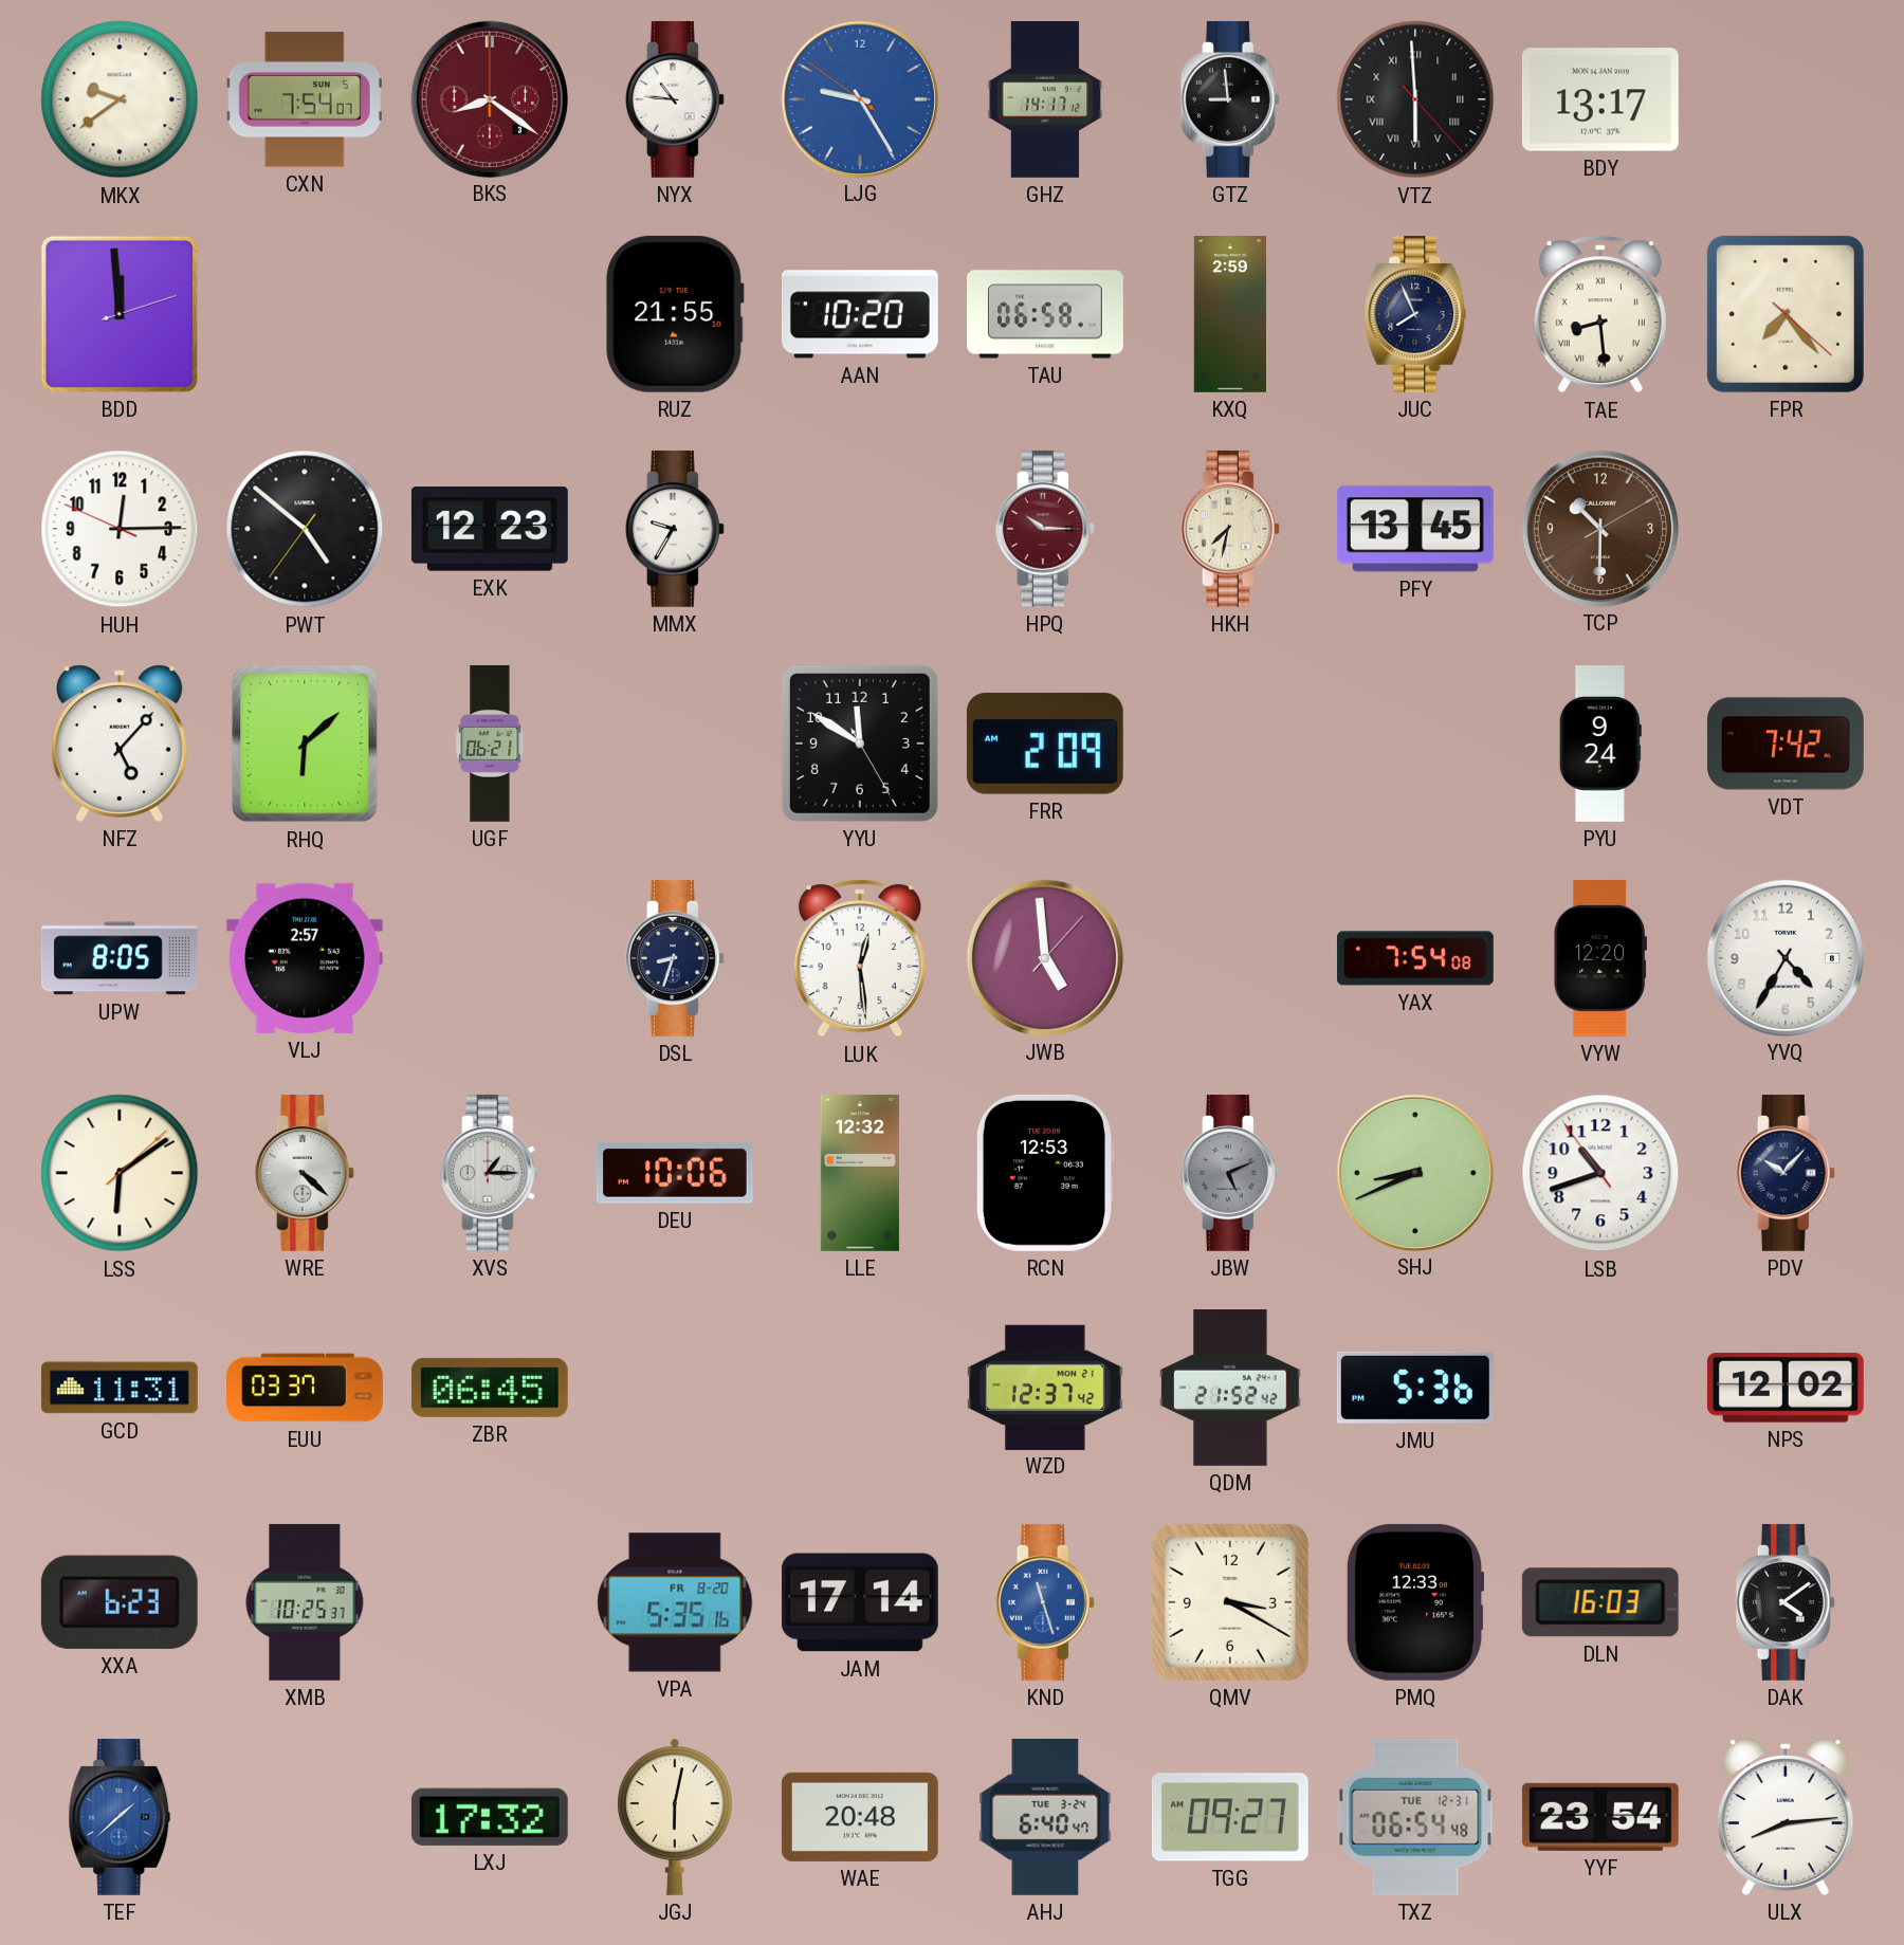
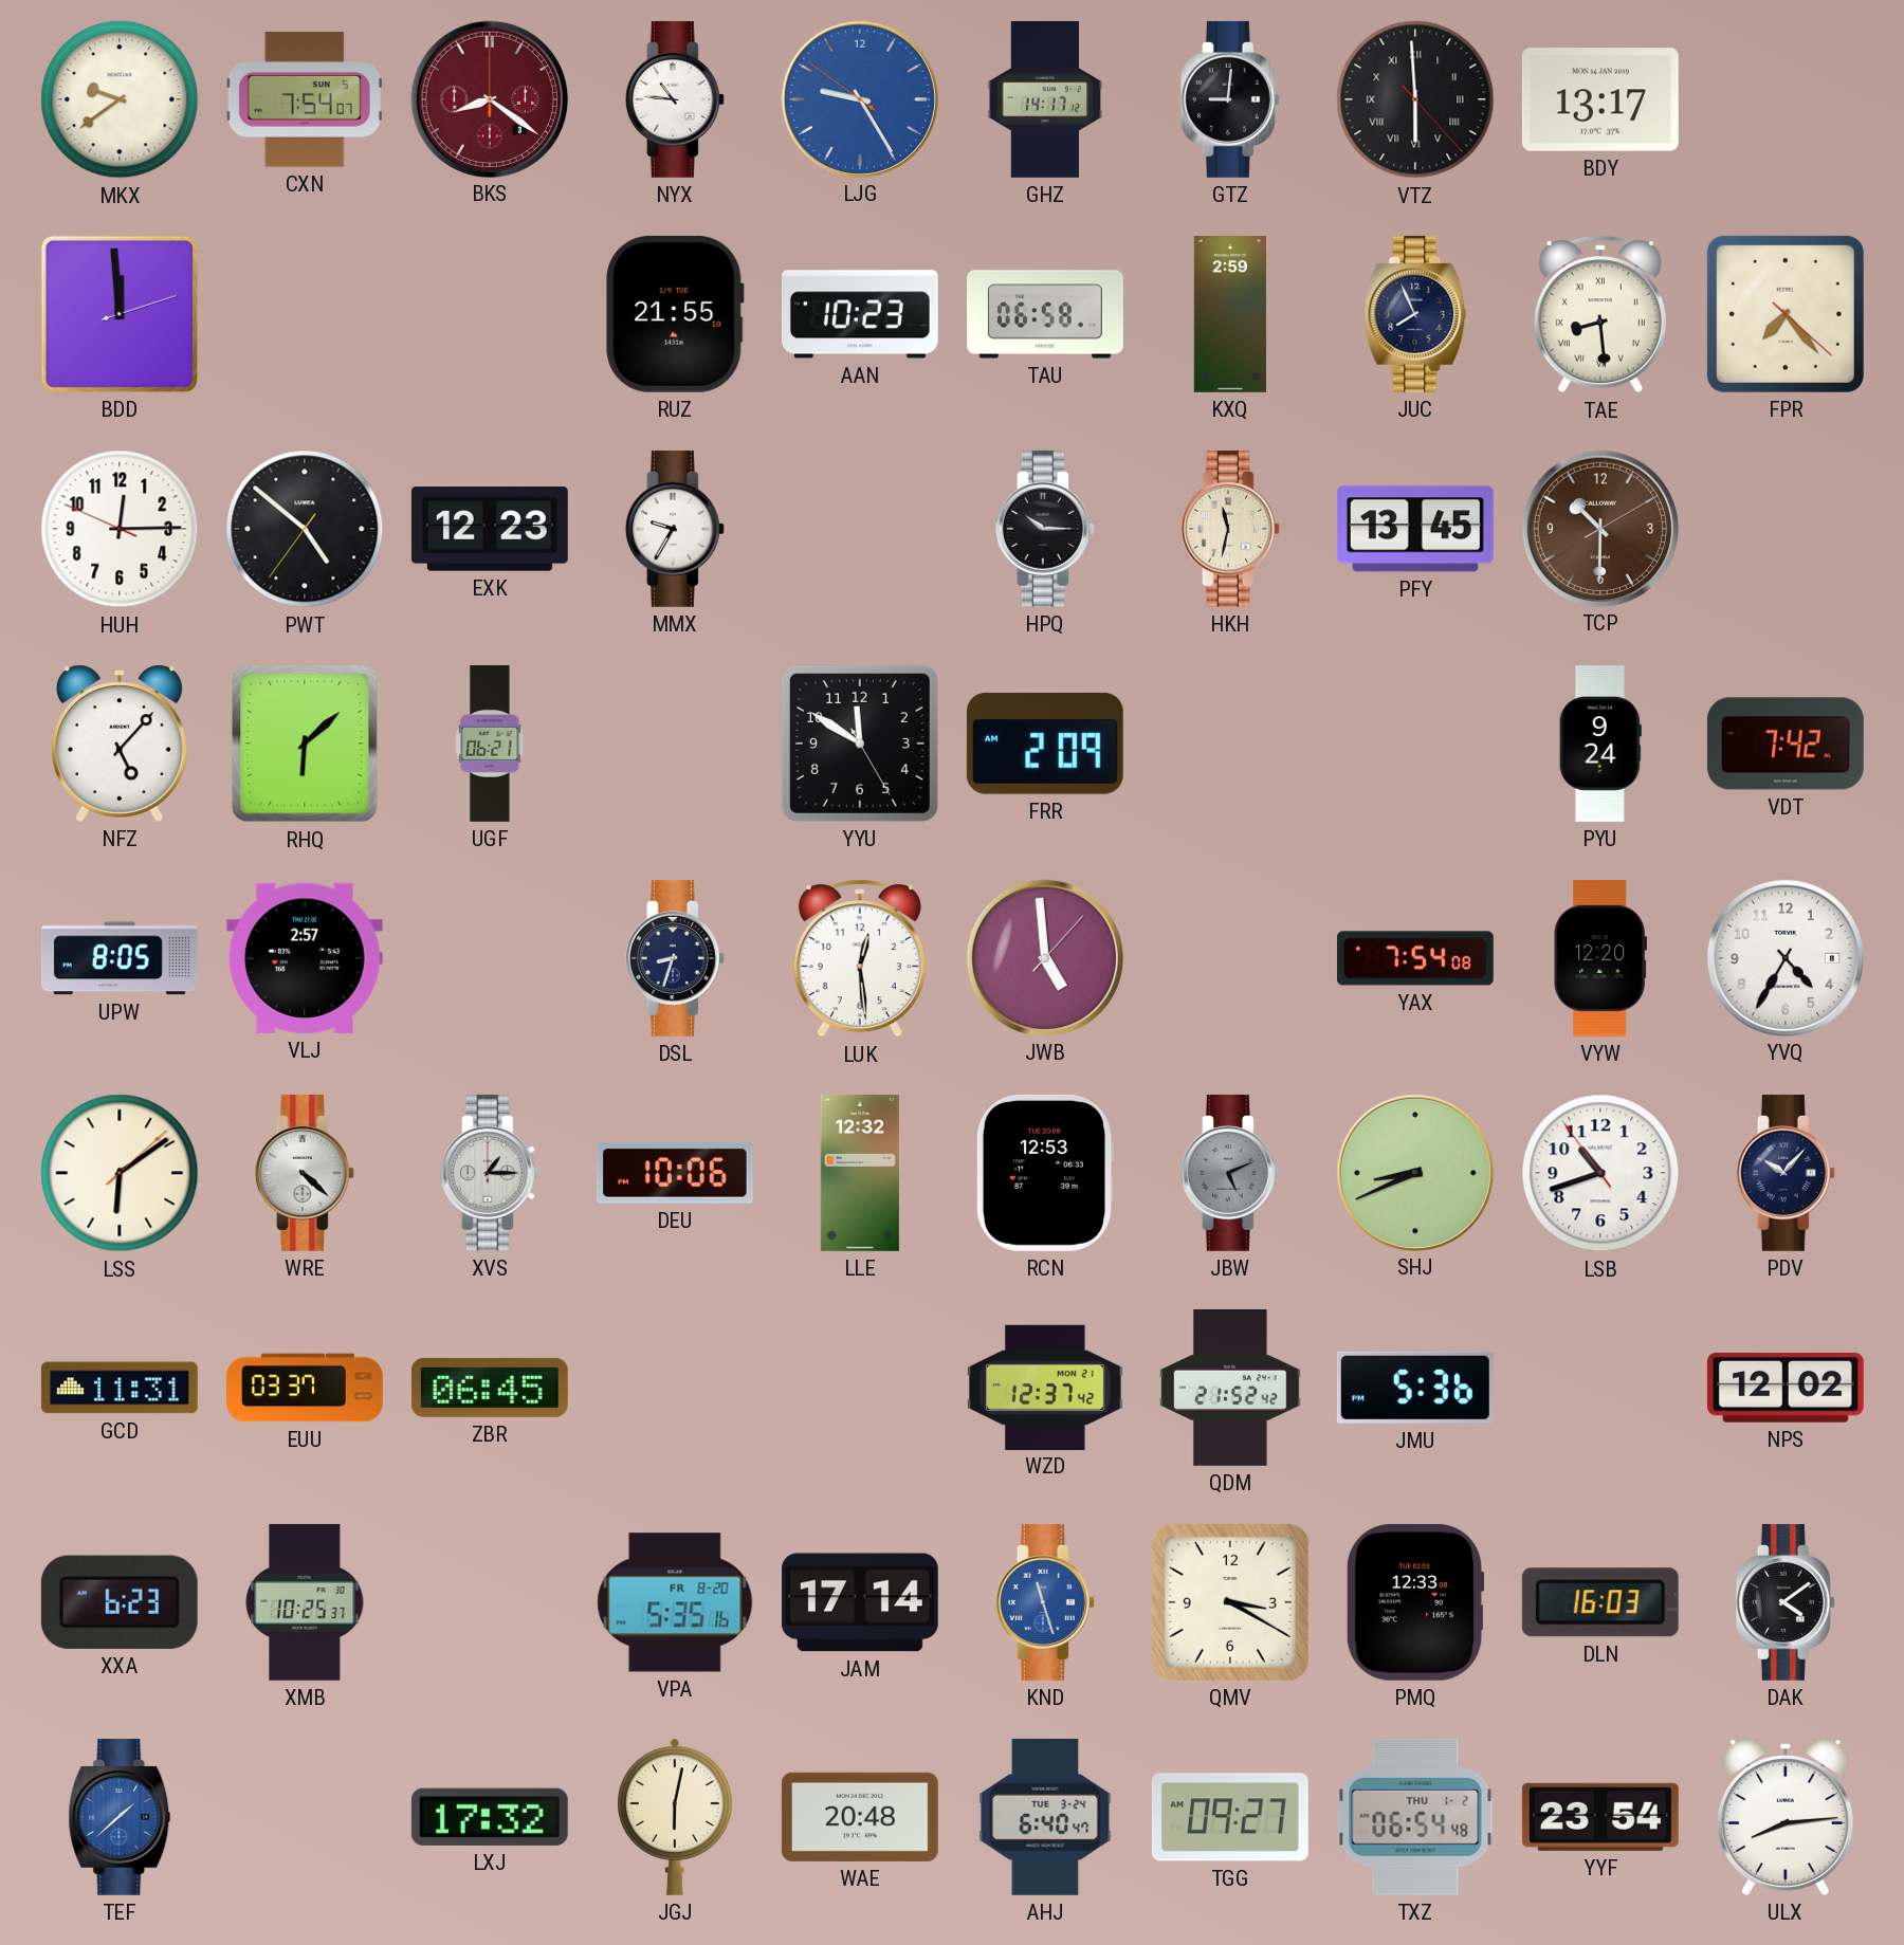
GTZ: 8:59 -> 9:01
AAN: 10:20 -> 10:23
HPQ dial: burgundy -> black
HKH: 7:32 -> 11:32
TXZ date: TUE 12-31 -> THU 1-2
